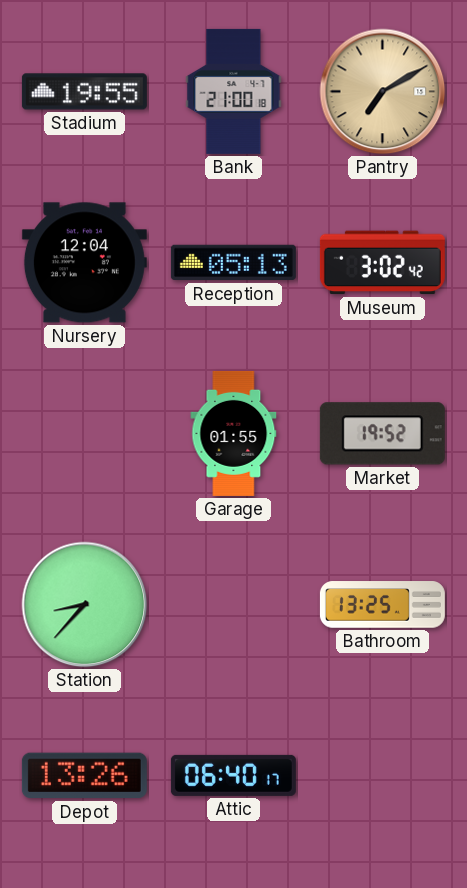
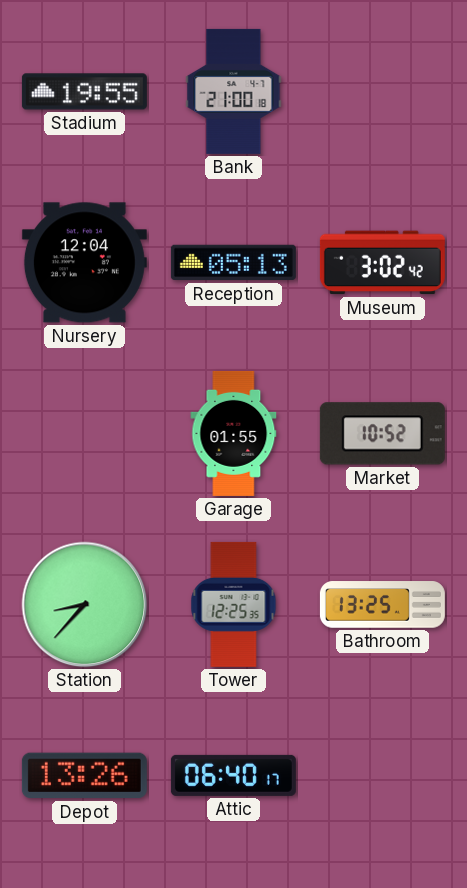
Pantry: 7:10 -> none
Market: 19:52 -> 10:52
Tower: none -> 12:25
